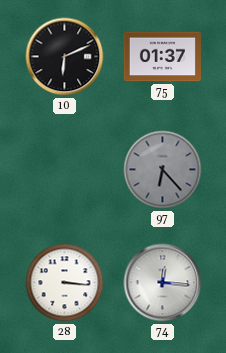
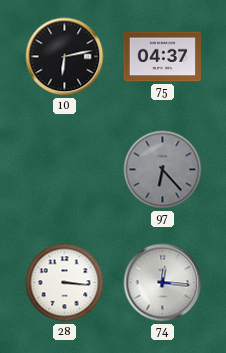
10: 6:11 -> 6:13
75: 01:37 -> 04:37
